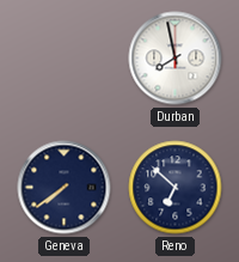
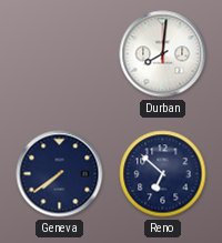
Durban: 7:58 -> 8:01
